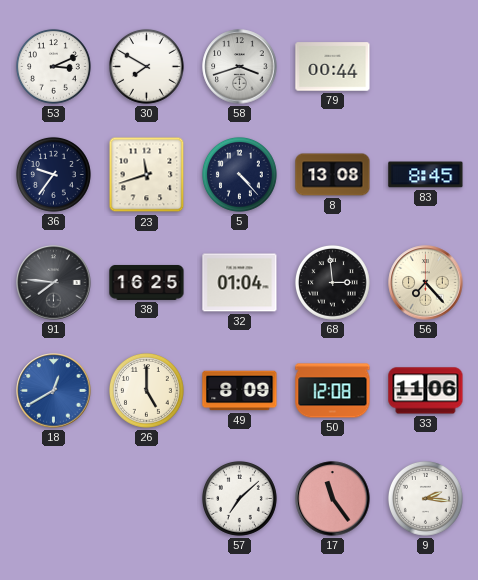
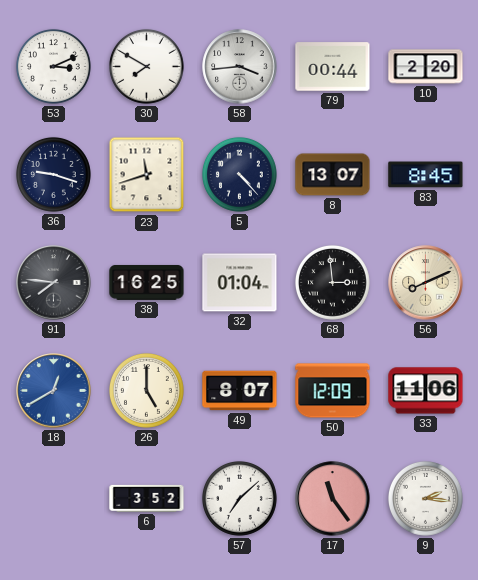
58: 3:42 -> 3:44
10: none -> 2:20
36: 9:36 -> 9:18
8: 13:08 -> 13:07
56: 7:23 -> 8:11
49: 8:09 -> 8:07
50: 12:08 -> 12:09
6: none -> 3:52
